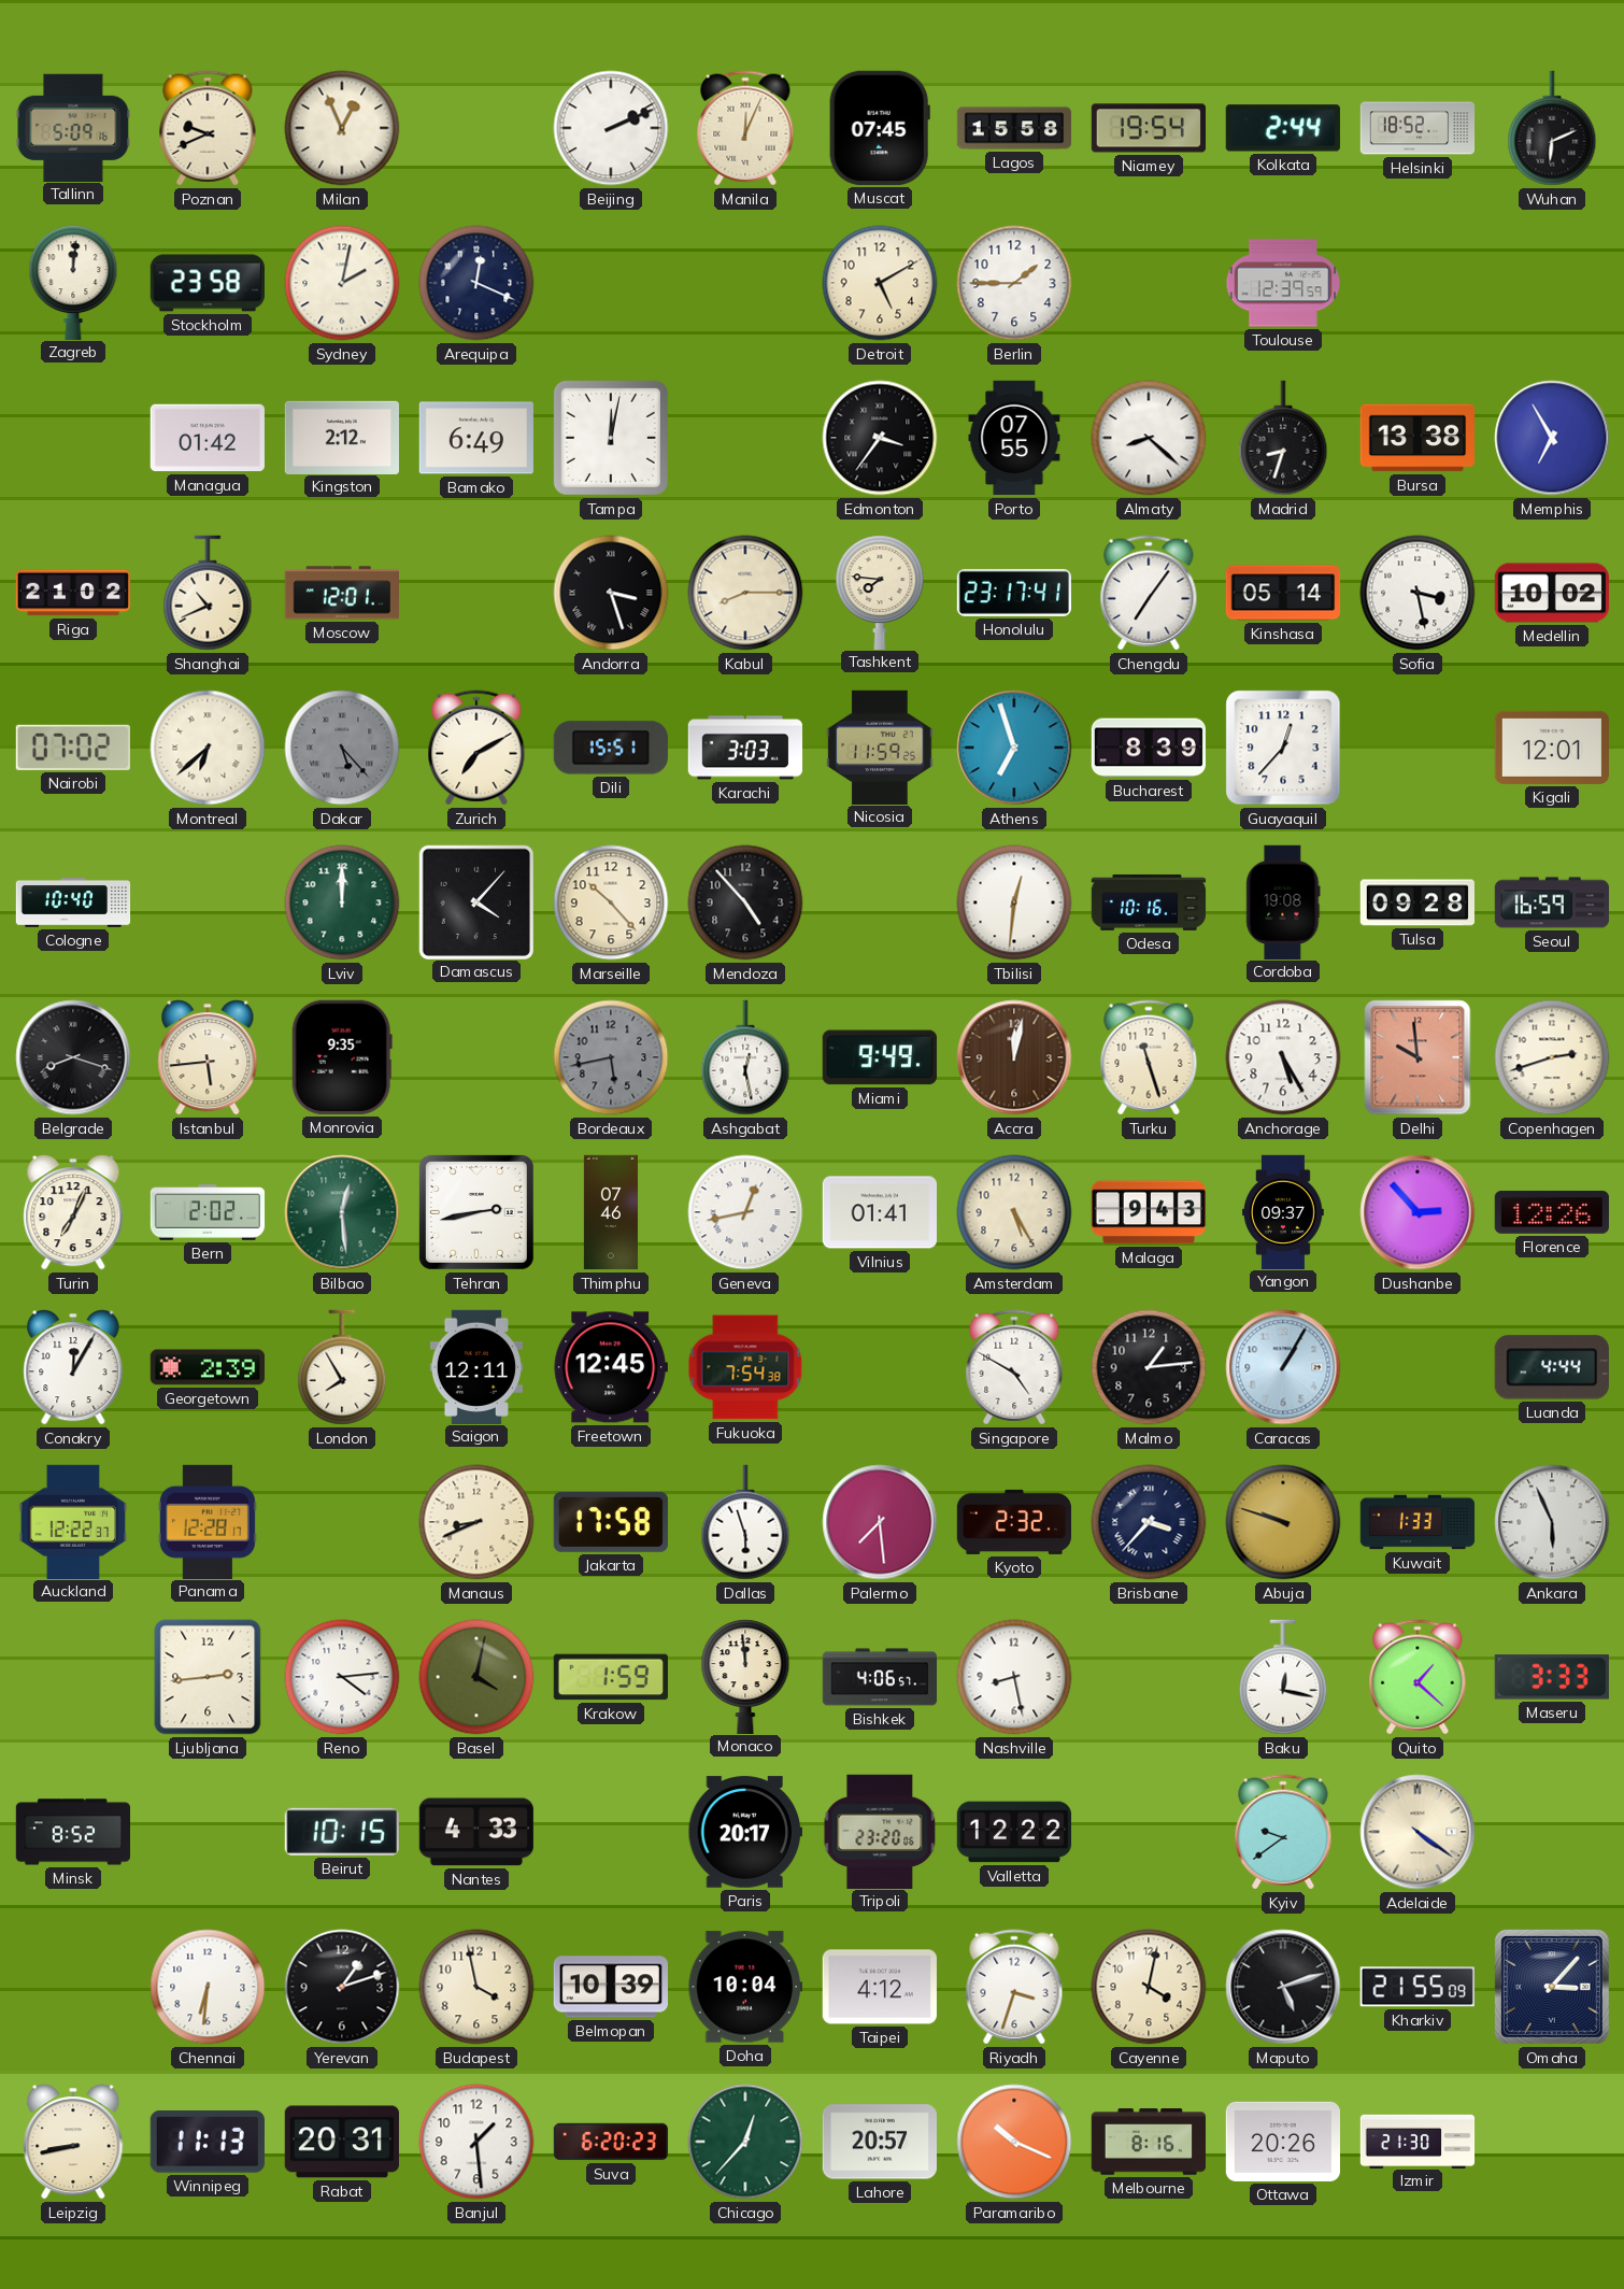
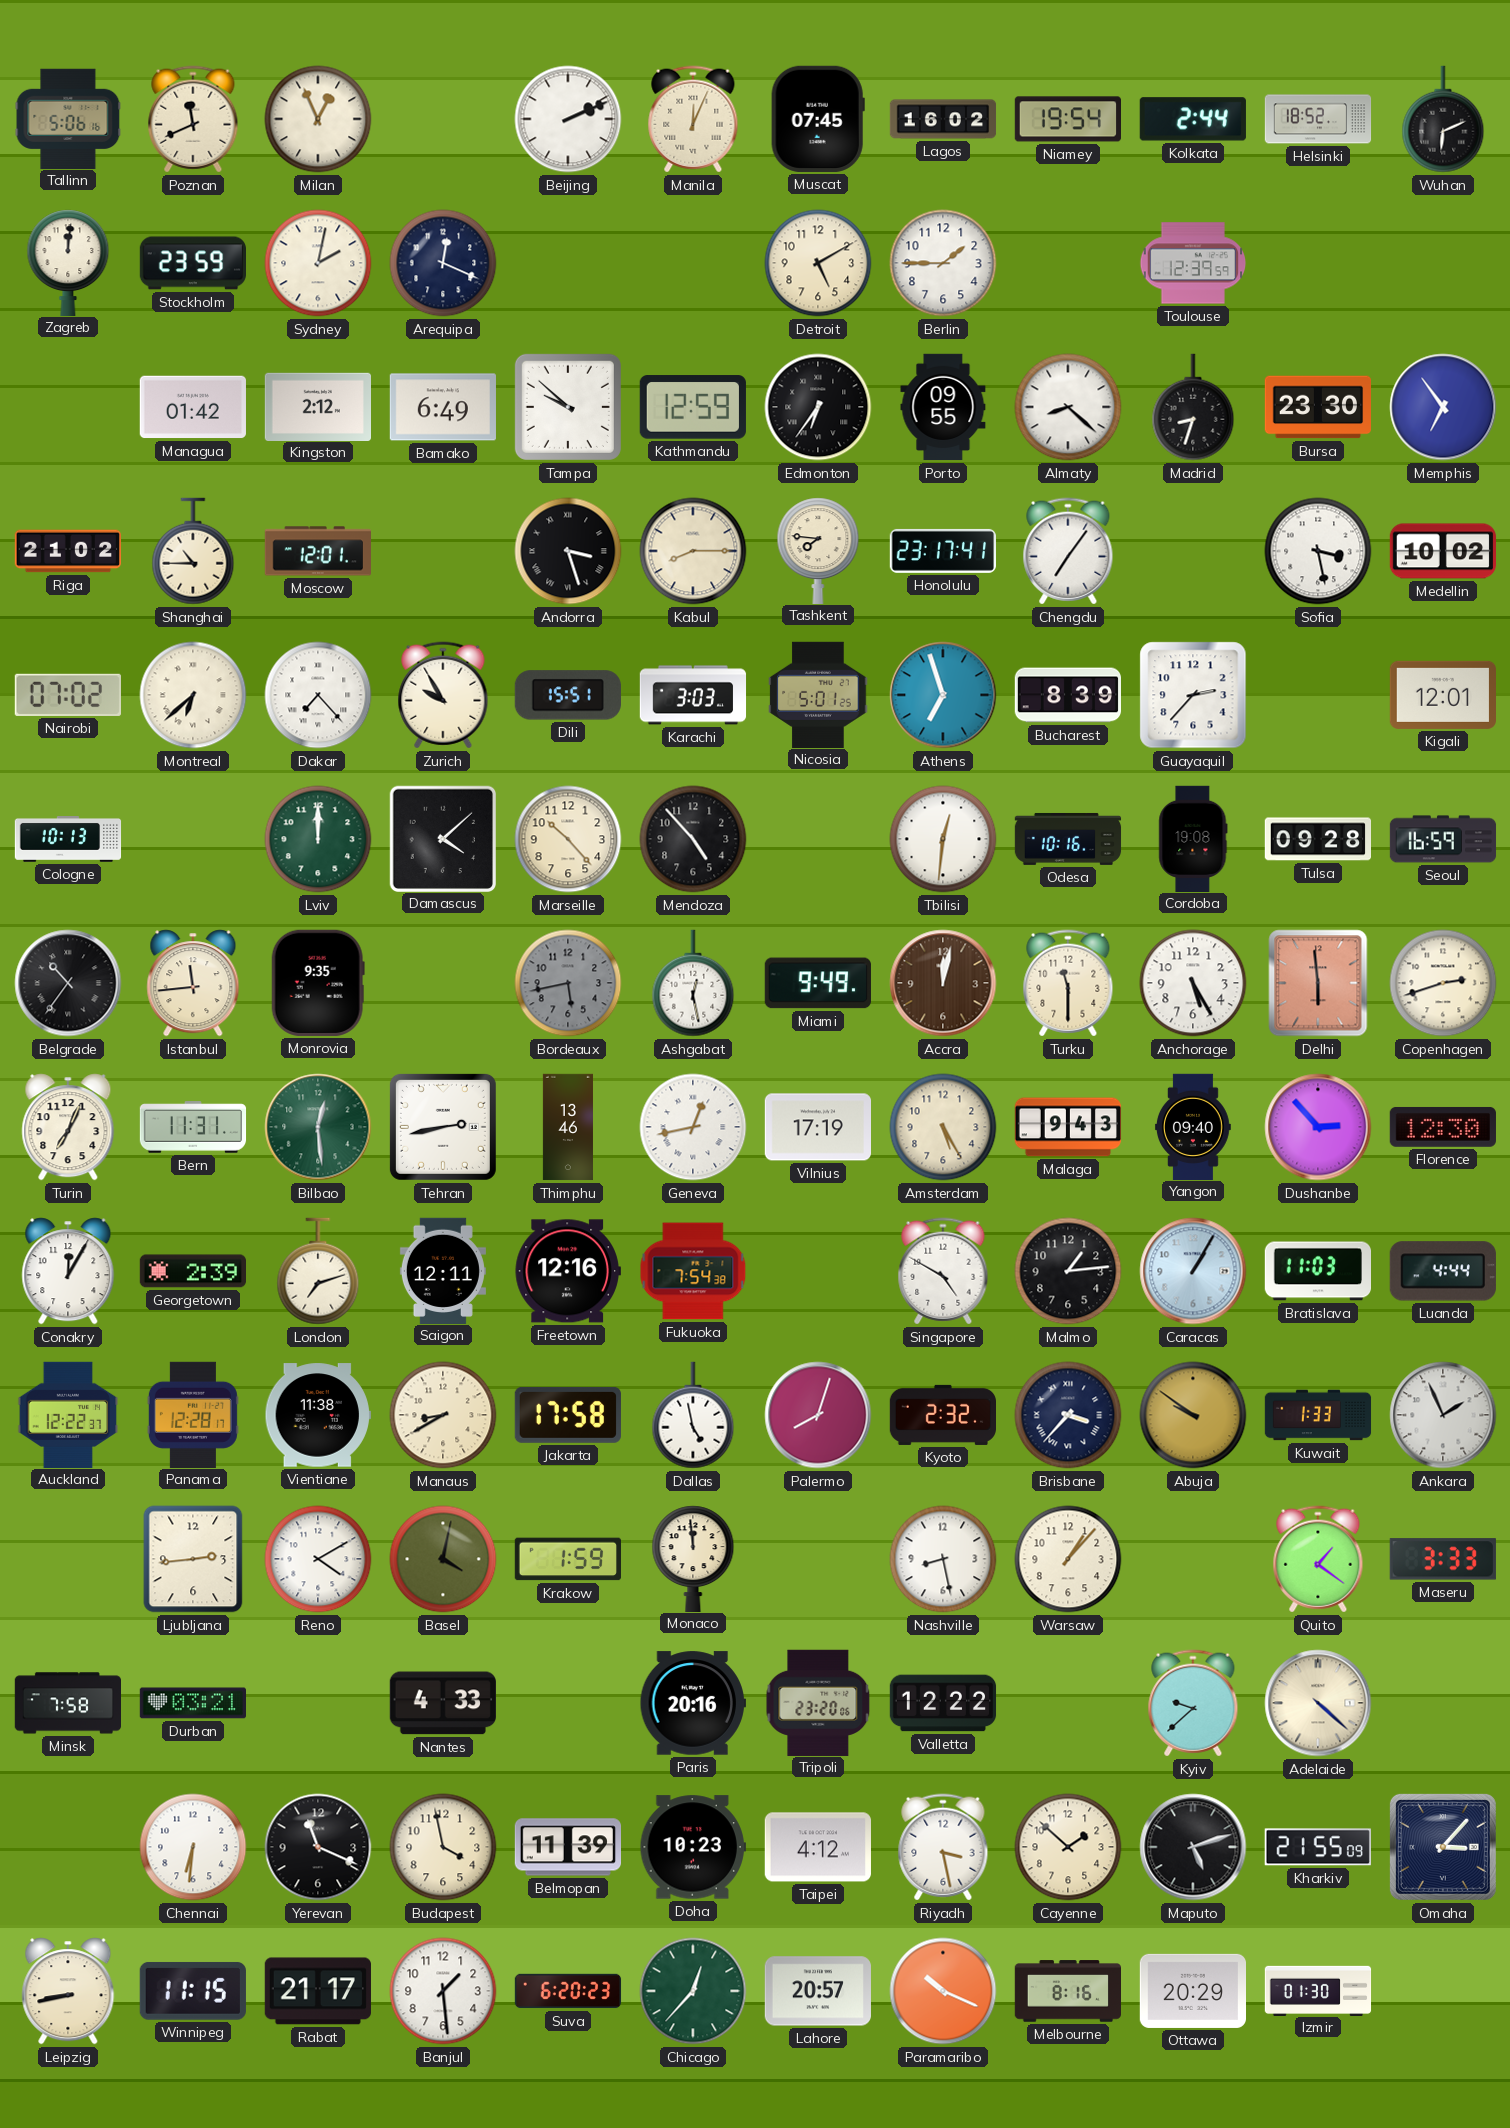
Tallinn: 5:09 -> 5:06
Poznan: 9:41 -> 11:41
Lagos: 15:58 -> 16:02
Stockholm: 23:58 -> 23:59
Tampa: 12:02 -> 9:52
Kathmandu: none -> 12:59
Edmonton: 3:36 -> 6:36
Porto: 07:55 -> 09:55
Bursa: 13:38 -> 23:30
Memphis: 6:55 -> 6:54
Shanghai: 10:41 -> 10:45
Kinshasa: 05:14 -> none
Dakar: 5:23 -> 7:23
Dakar dial: grey -> white
Zurich: 7:10 -> 9:55
Nicosia: 11:59 -> 5:01
Guayaquil: 12:37 -> 2:37
Cologne: 10:40 -> 10:13
Damascus: 4:07 -> 4:08
Belgrade: 8:18 -> 10:36
Istanbul: 5:44 -> 11:44
Turku: 11:27 -> 11:30
Delhi: 9:59 -> 5:59
Bern: 2:02 -> 11:31
Thimphu: 07:46 -> 13:46
Vilnius: 01:41 -> 17:19
Yangon: 09:37 -> 09:40
Florence: 12:26 -> 12:30
London: 7:55 -> 7:12
Freetown: 12:45 -> 12:16
Bratislava: none -> 11:03
Vientiane: none -> 11:38
Manaus: 8:41 -> 8:40
Dallas: 5:57 -> 4:58
Palermo: 7:29 -> 8:03
Abuja: 9:48 -> 9:51
Ankara: 5:56 -> 1:56
Reno: 4:14 -> 4:10
Bishkek: 4:06 -> none
Warsaw: none -> 1:07
Baku: 12:17 -> none
Quito: 1:22 -> 1:21
Minsk: 8:52 -> 7:58
Durban: none -> 03:21
Beirut: 10:15 -> none
Paris: 20:17 -> 20:16
Kyiv: 9:39 -> 9:38
Adelaide: 4:21 -> 4:22
Yerevan: 1:12 -> 11:19
Belmopan: 10:39 -> 11:39
Doha: 10:04 -> 10:23
Riyadh: 3:33 -> 3:28
Cayenne: 4:02 -> 1:52
Winnipeg: 11:13 -> 11:15
Rabat: 20:31 -> 21:17
Ottawa: 20:26 -> 20:29
Izmir: 21:30 -> 01:30
